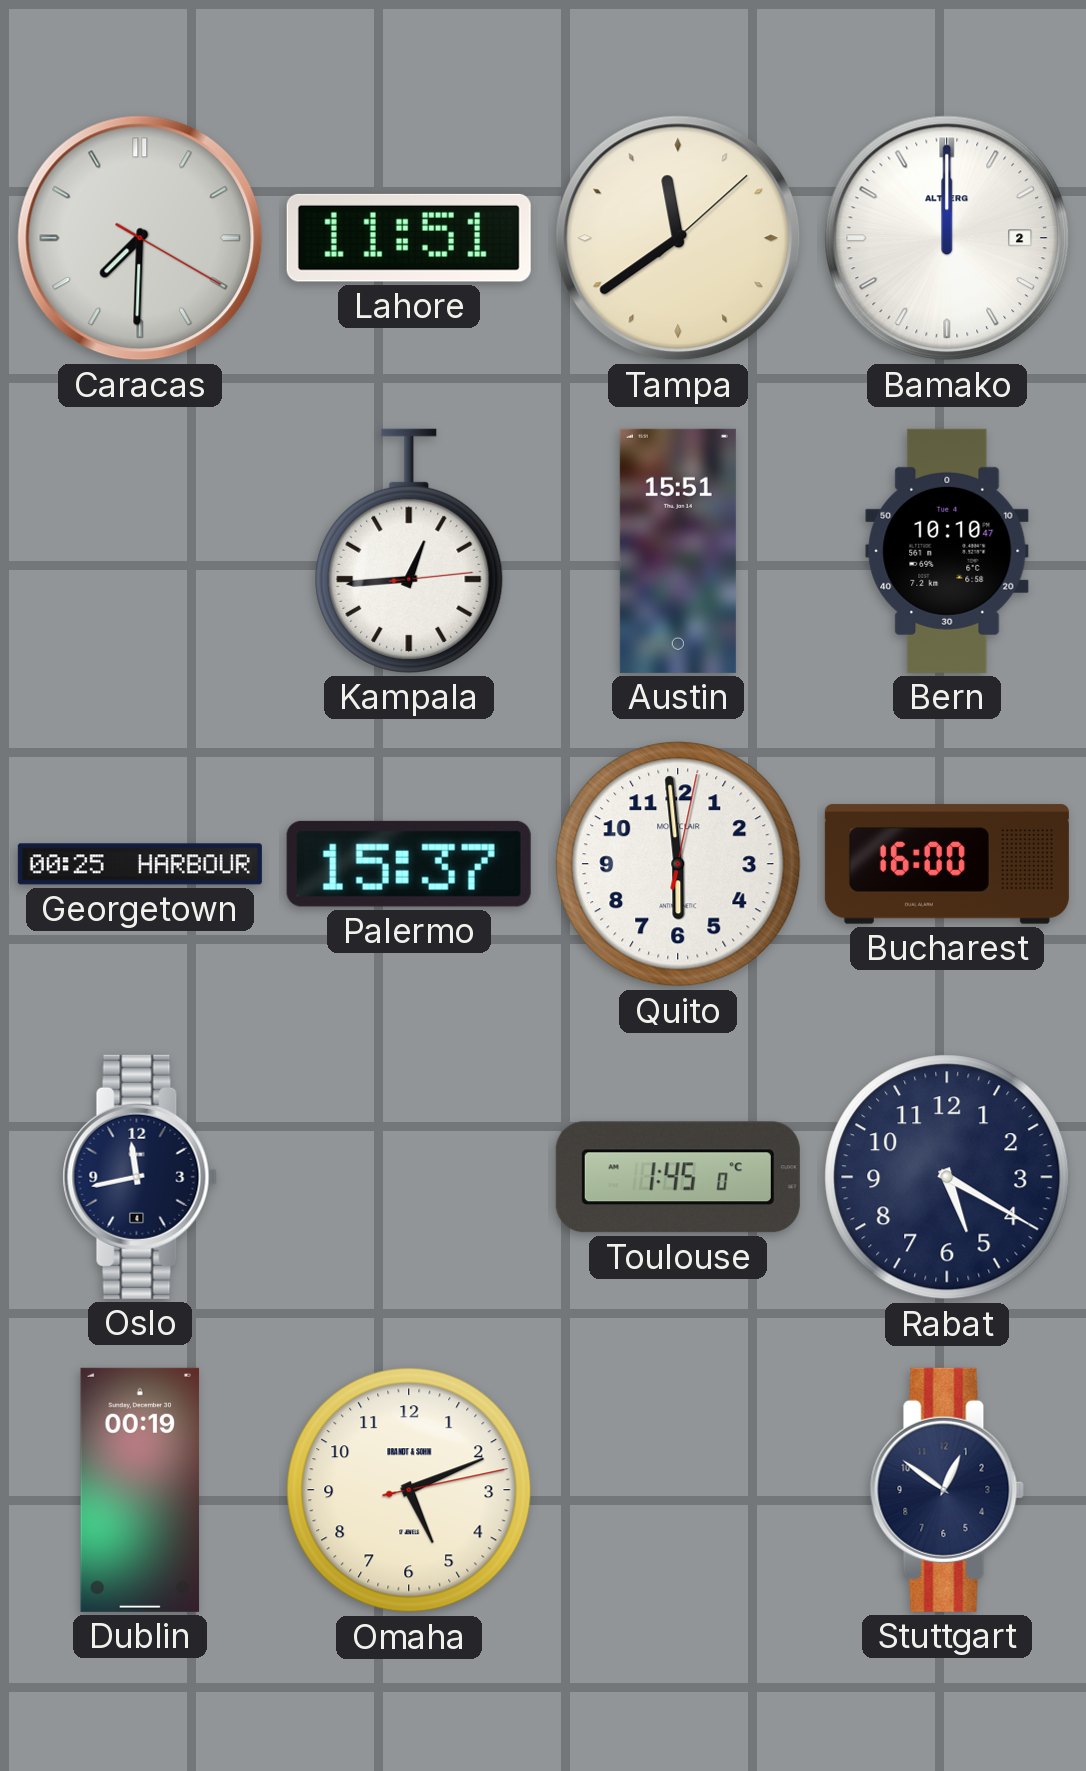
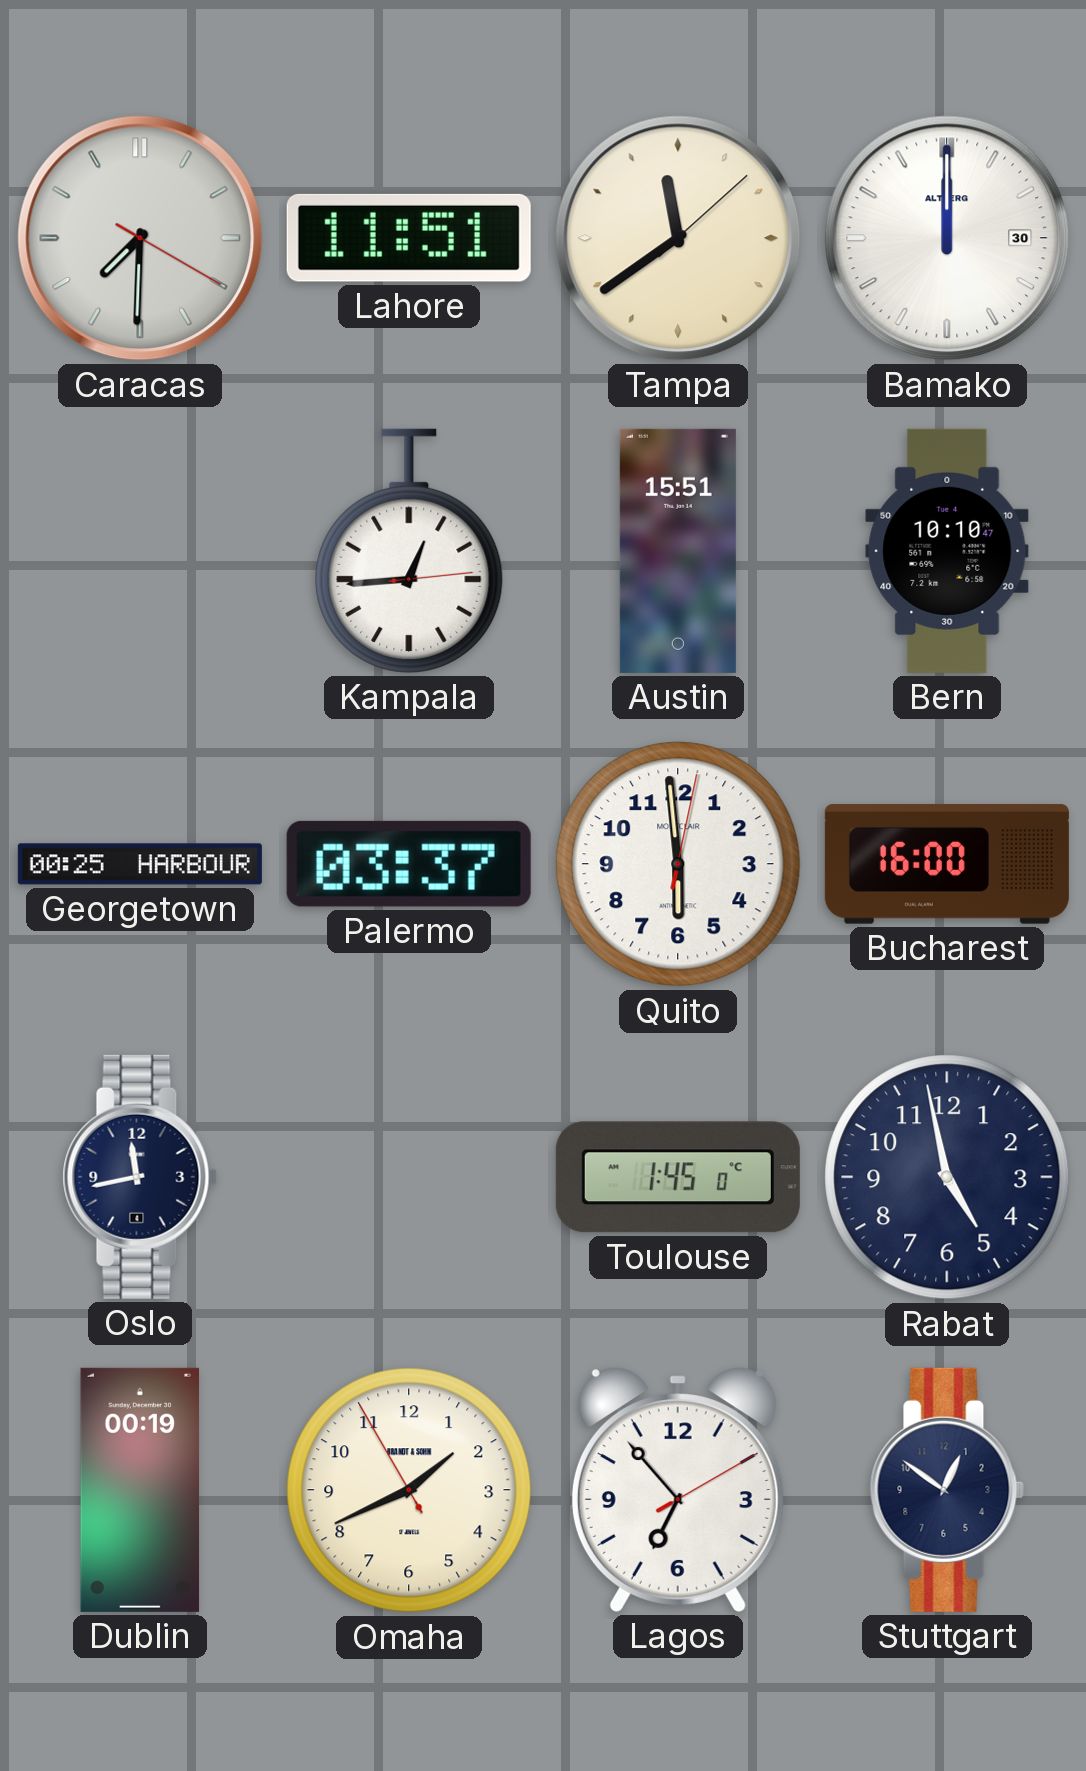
Bamako date: 2 -> 30
Palermo: 15:37 -> 03:37
Rabat: 5:20 -> 4:58
Omaha: 5:11 -> 1:40
Lagos: none -> 6:53
